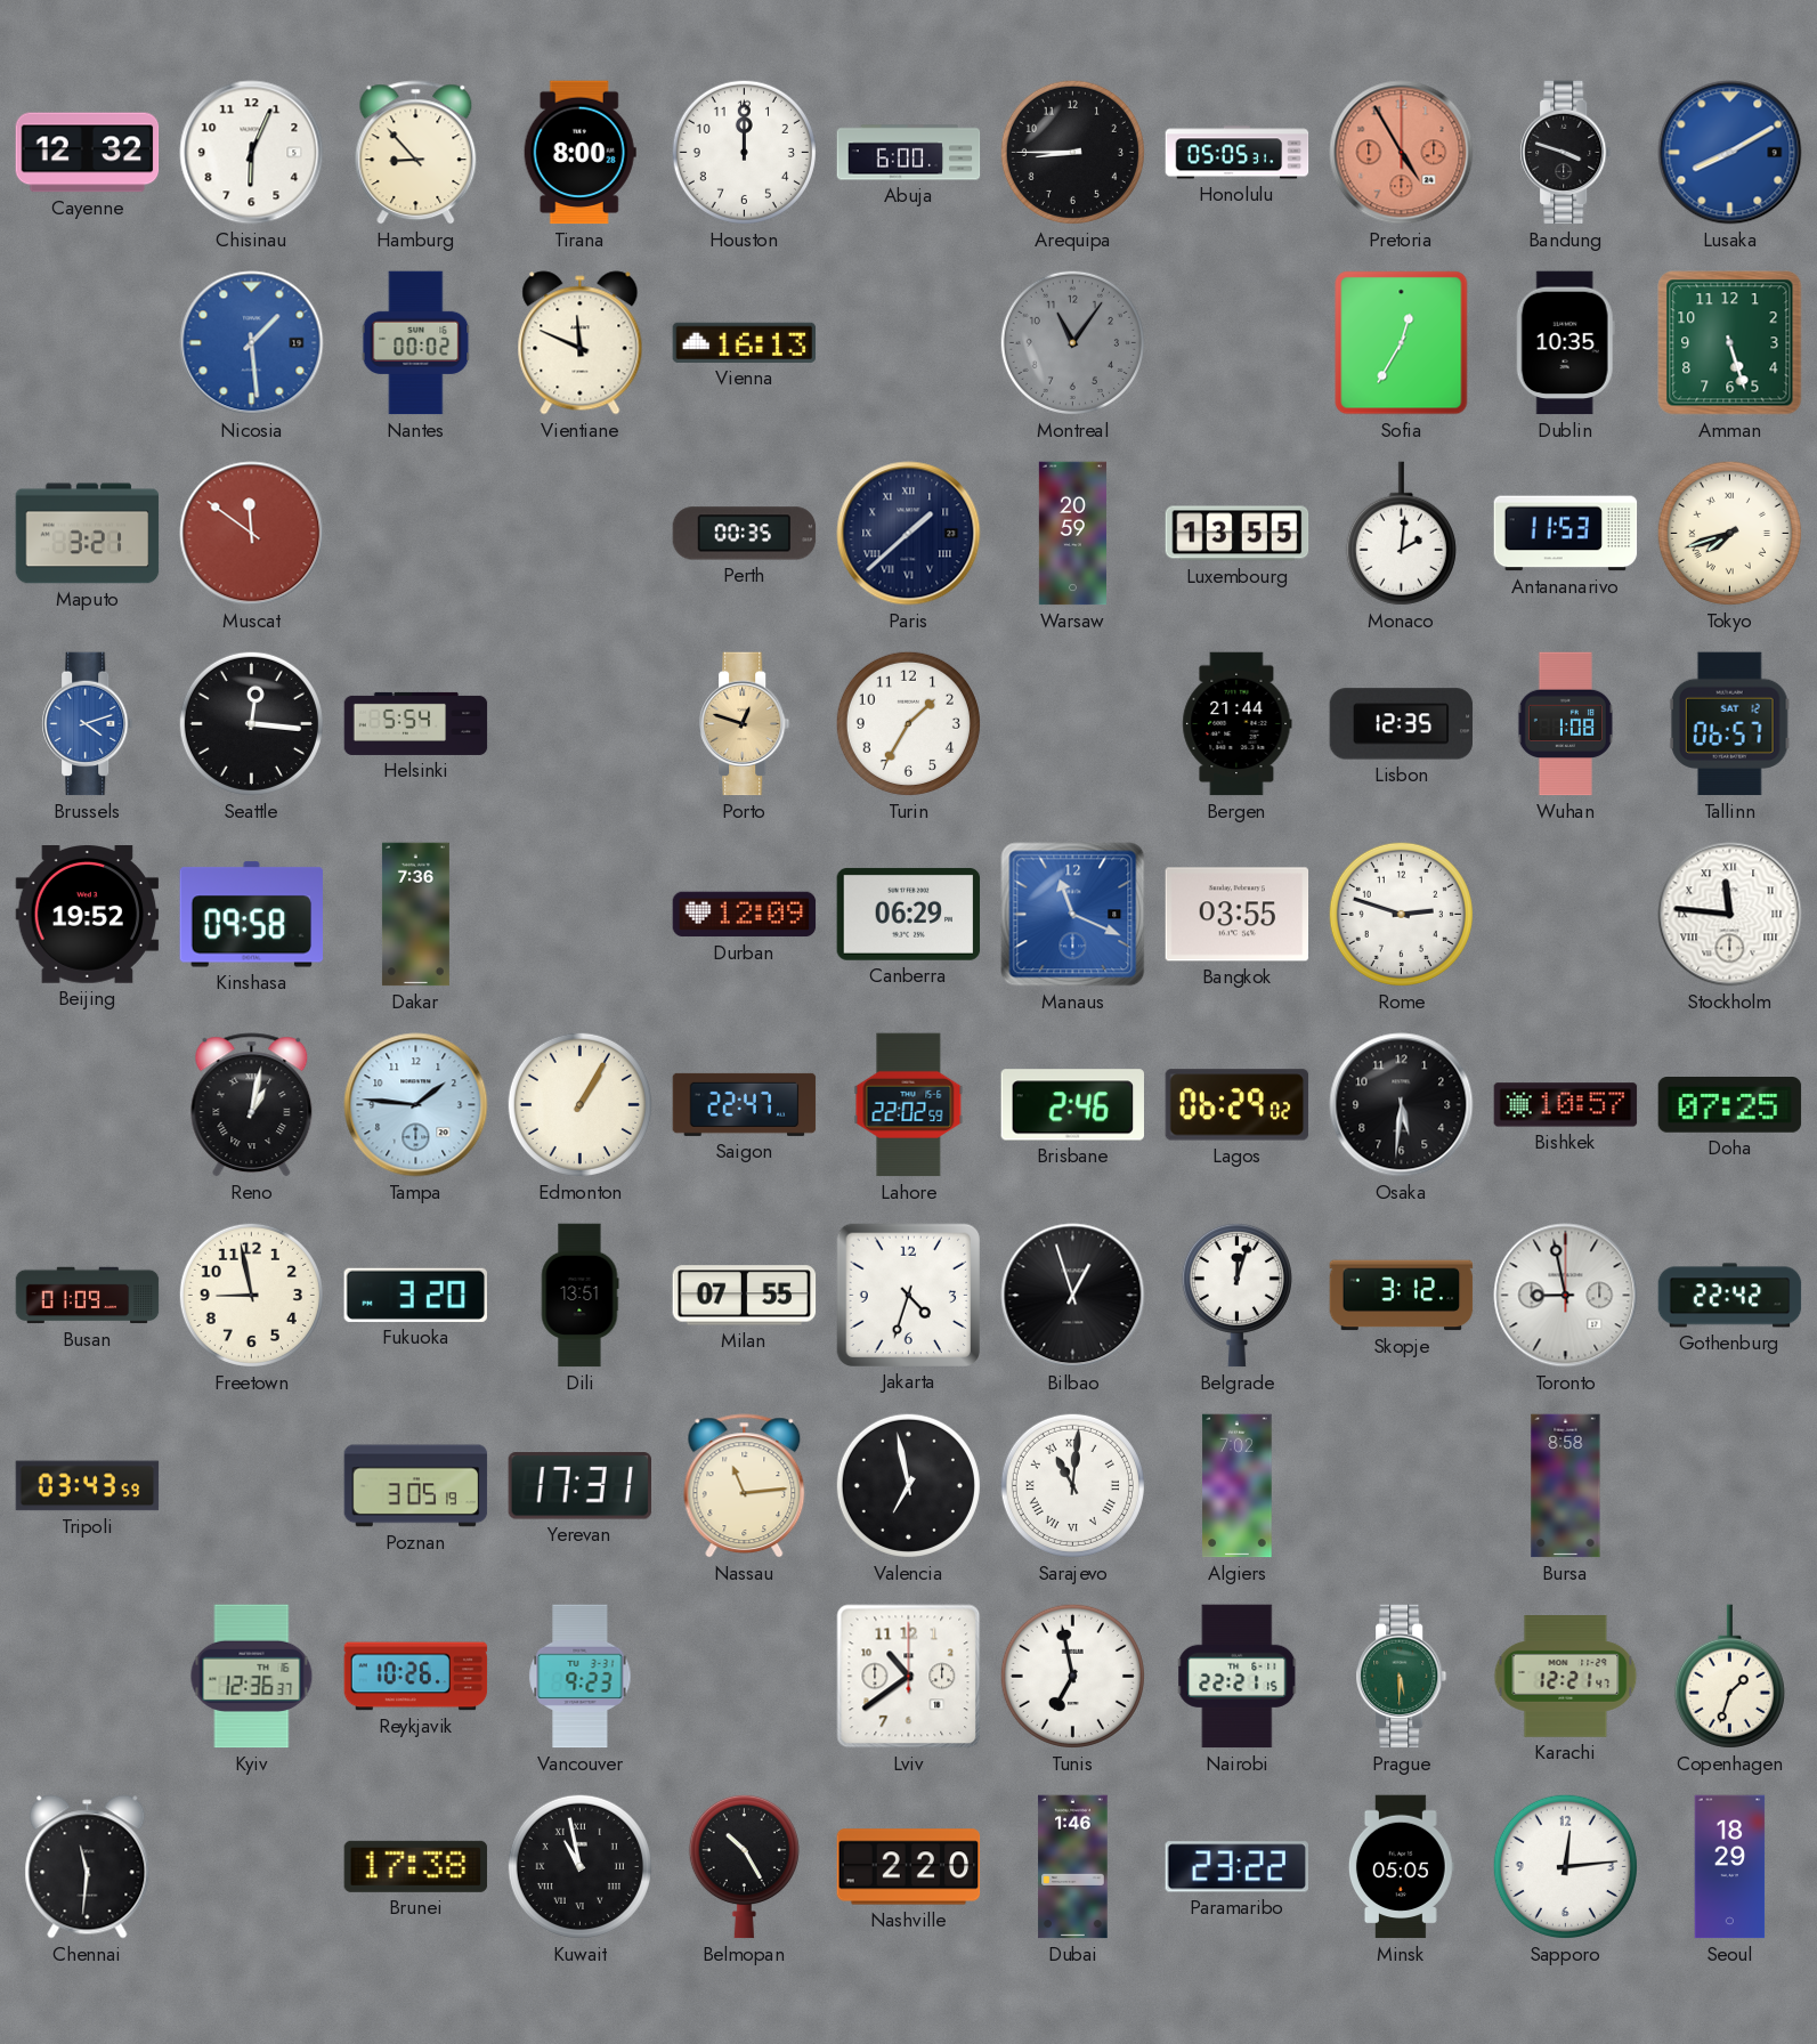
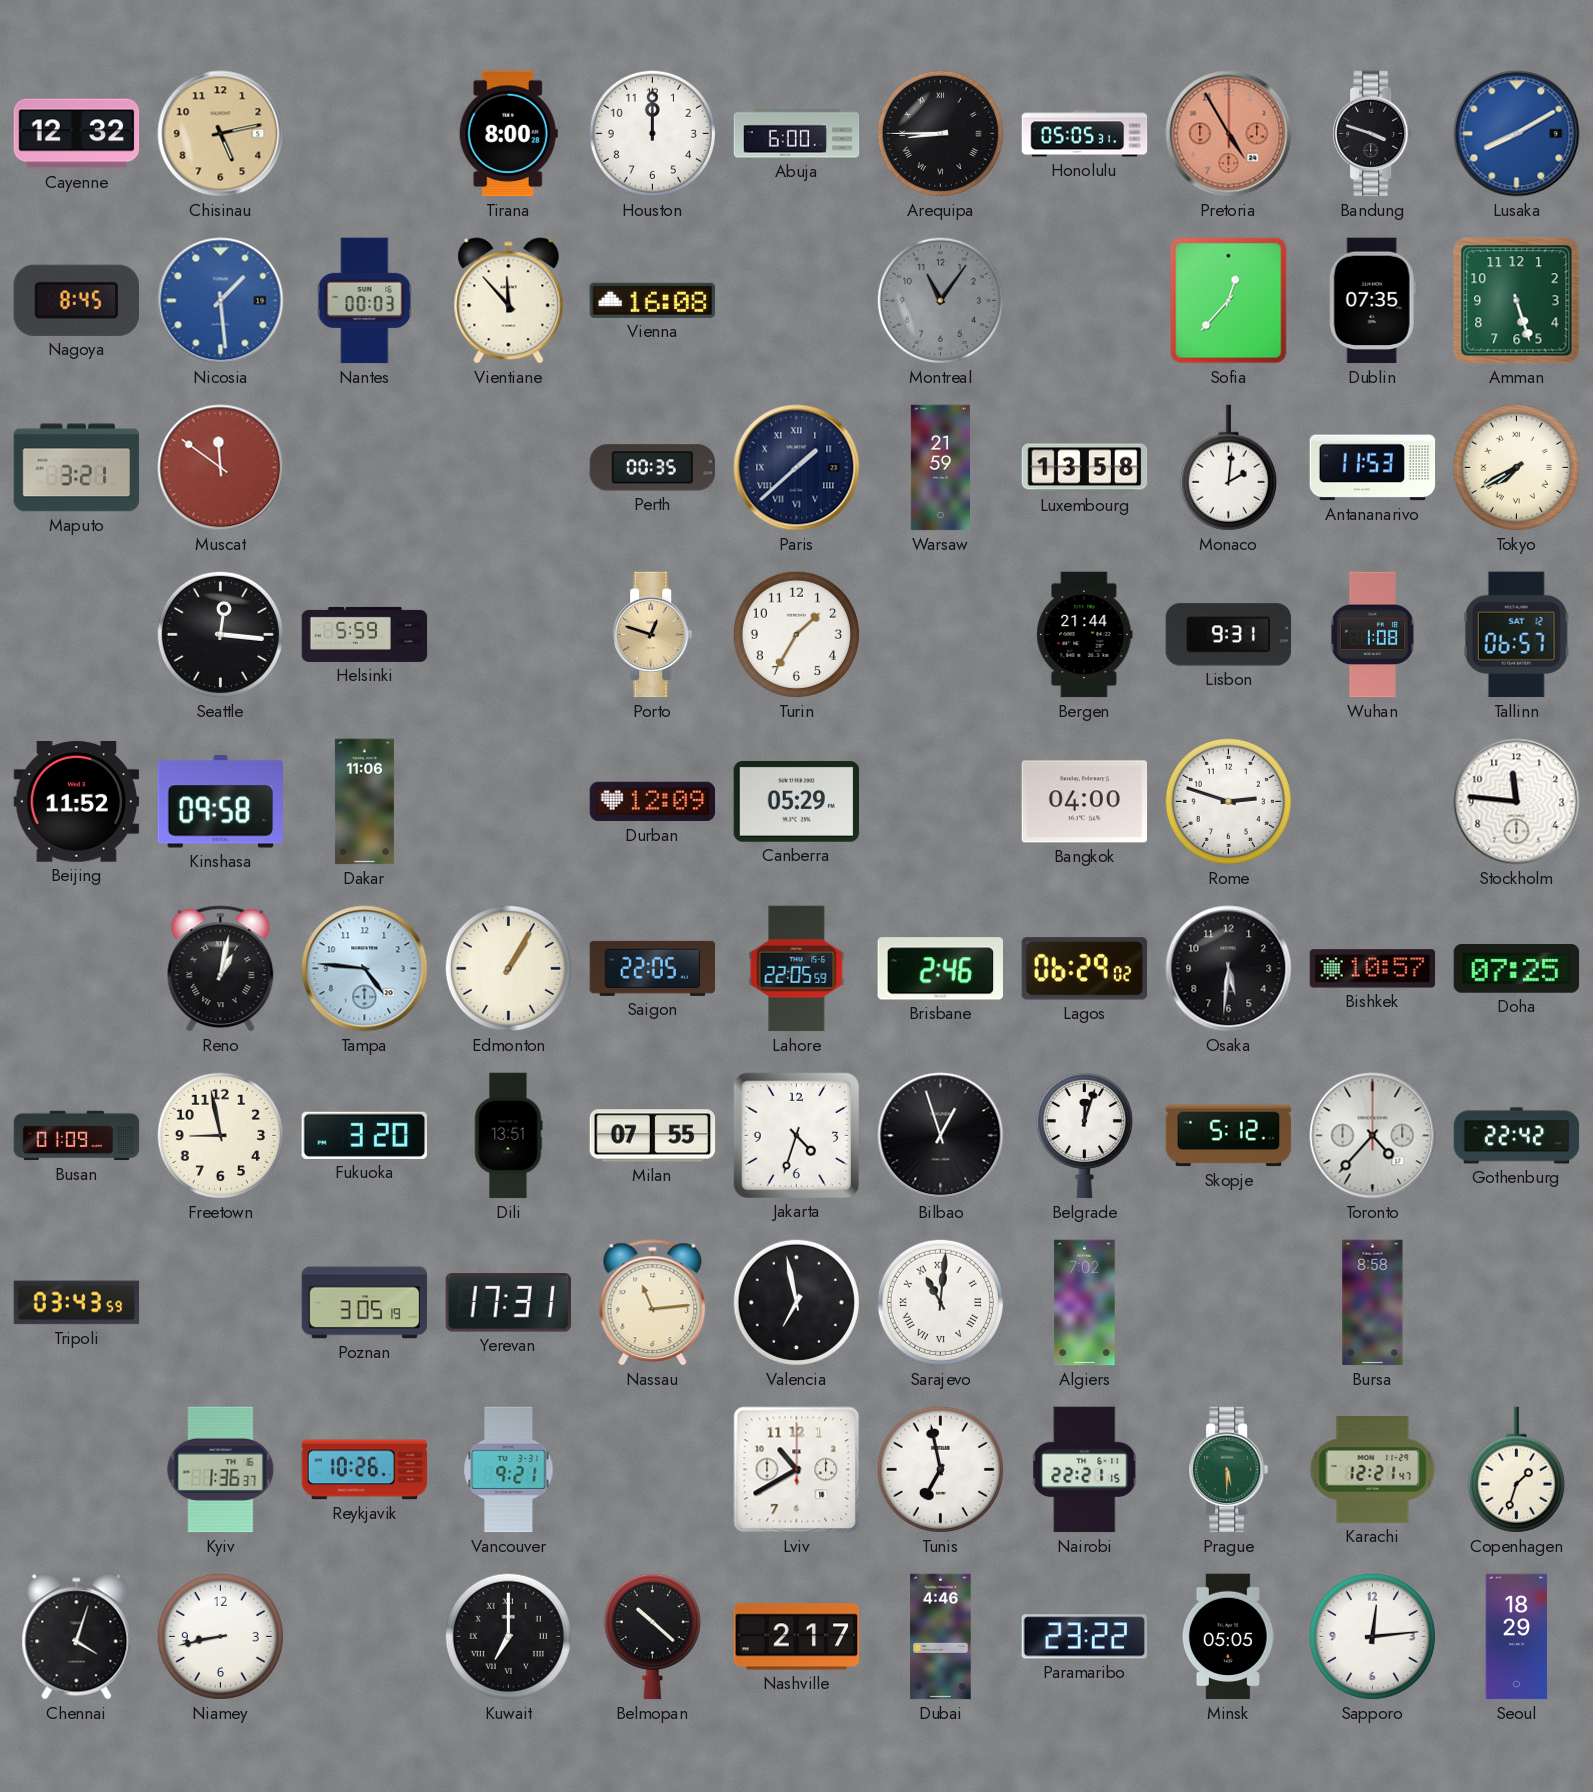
Chisinau: 6:04 -> 5:13
Chisinau dial: white -> champagne
Hamburg: 8:53 -> none
Arequipa numerals: Arabic -> Roman
Nagoya: none -> 8:45
Nantes: 00:02 -> 00:03
Vientiane: 11:49 -> 11:53
Vienna: 16:13 -> 16:08
Sofia: 12:35 -> 12:37
Dublin: 10:35 -> 07:35
Warsaw: 20:59 -> 21:59
Luxembourg: 13:55 -> 13:58
Tokyo: 7:42 -> 7:40
Brussels: 4:12 -> none
Helsinki: 5:54 -> 5:59
Lisbon: 12:35 -> 9:31
Beijing: 19:52 -> 11:52
Dakar: 7:36 -> 11:06
Canberra: 06:29 -> 05:29
Manaus: 11:19 -> none
Bangkok: 03:55 -> 04:00
Stockholm numerals: Roman -> Arabic
Tampa: 1:46 -> 4:46
Saigon: 22:47 -> 22:05
Lahore: 22:02 -> 22:05
Skopje: 3:12 -> 5:12
Toronto: 8:58 -> 4:37
Kyiv: 12:36 -> 1:36
Vancouver: 9:23 -> 9:21
Lviv: 10:39 -> 10:40
Chennai: 11:31 -> 4:03
Niamey: none -> 8:43
Brunei: 17:38 -> none
Kuwait: 10:58 -> 7:00
Belmopan: 10:25 -> 10:22
Nashville: 2:20 -> 2:17
Dubai: 1:46 -> 4:46
